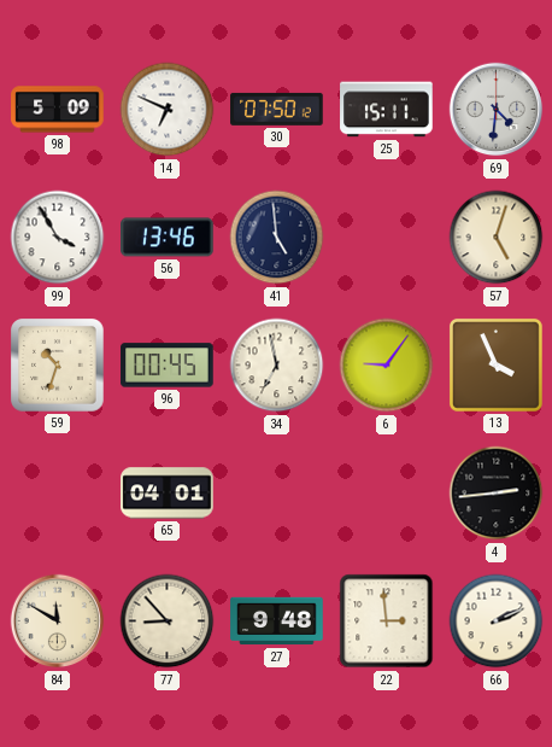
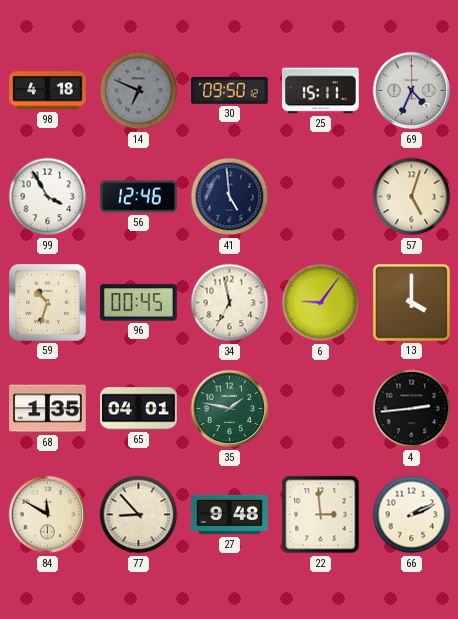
98: 5:09 -> 4:18
14 dial: white -> grey
30: 07:50 -> 09:50
69: 4:31 -> 4:34
56: 13:46 -> 12:46
13: 3:56 -> 4:00
68: none -> 1:35
35: none -> 1:47
